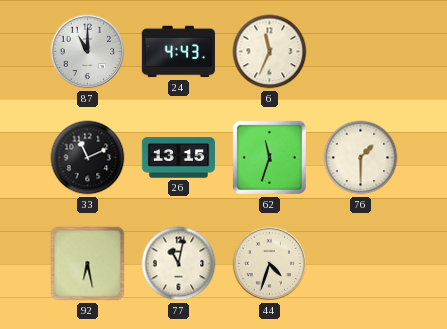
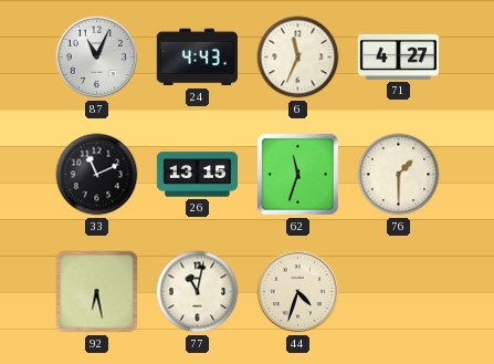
87: 11:00 -> 11:04
71: none -> 4:27
